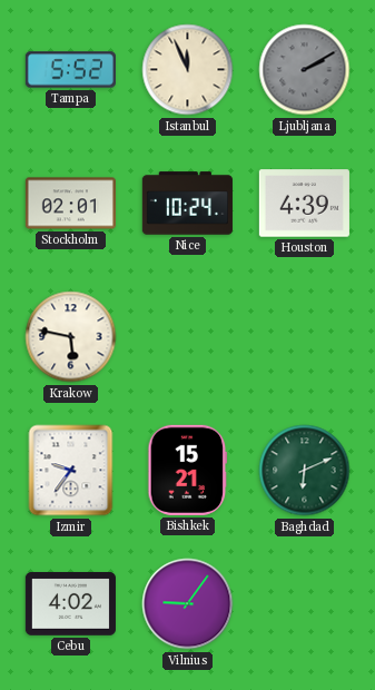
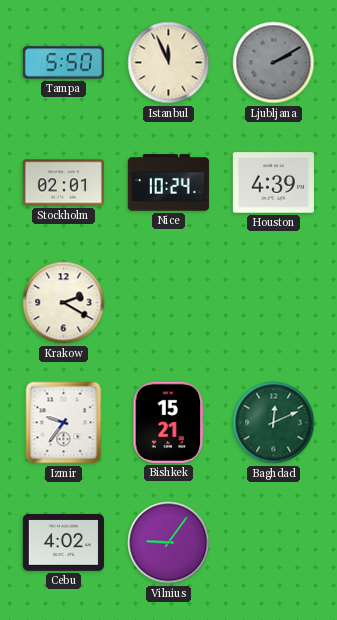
Tampa: 5:52 -> 5:50
Krakow: 5:47 -> 2:20
Baghdad: 6:11 -> 12:11
